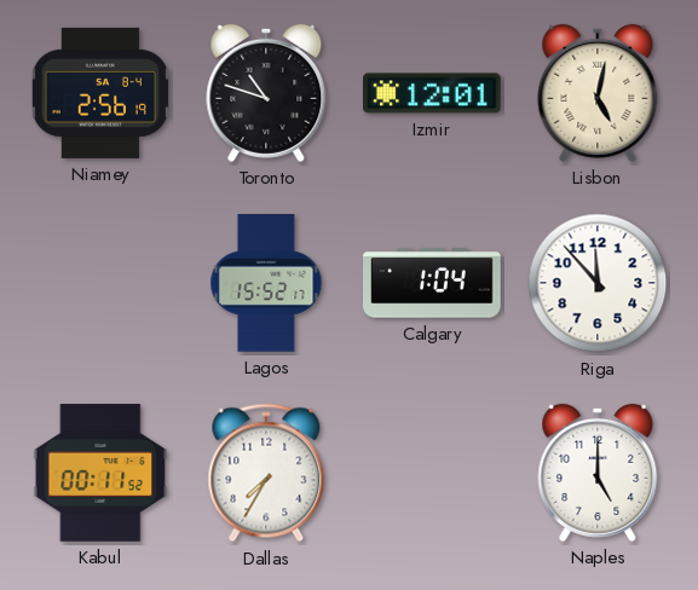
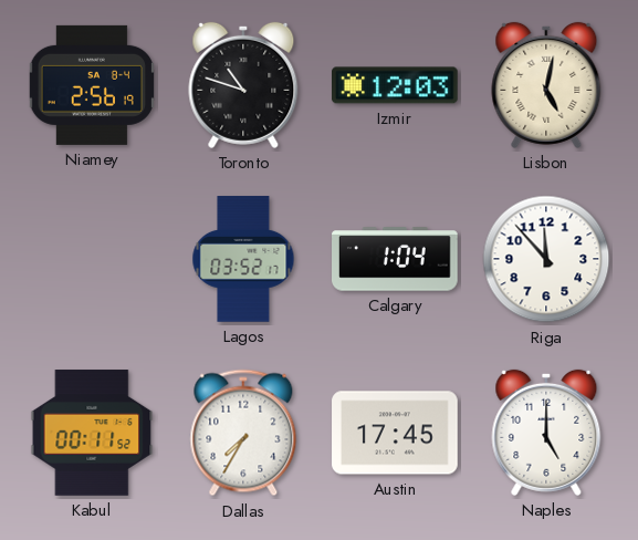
Izmir: 12:01 -> 12:03
Lagos: 15:52 -> 03:52
Austin: none -> 17:45
